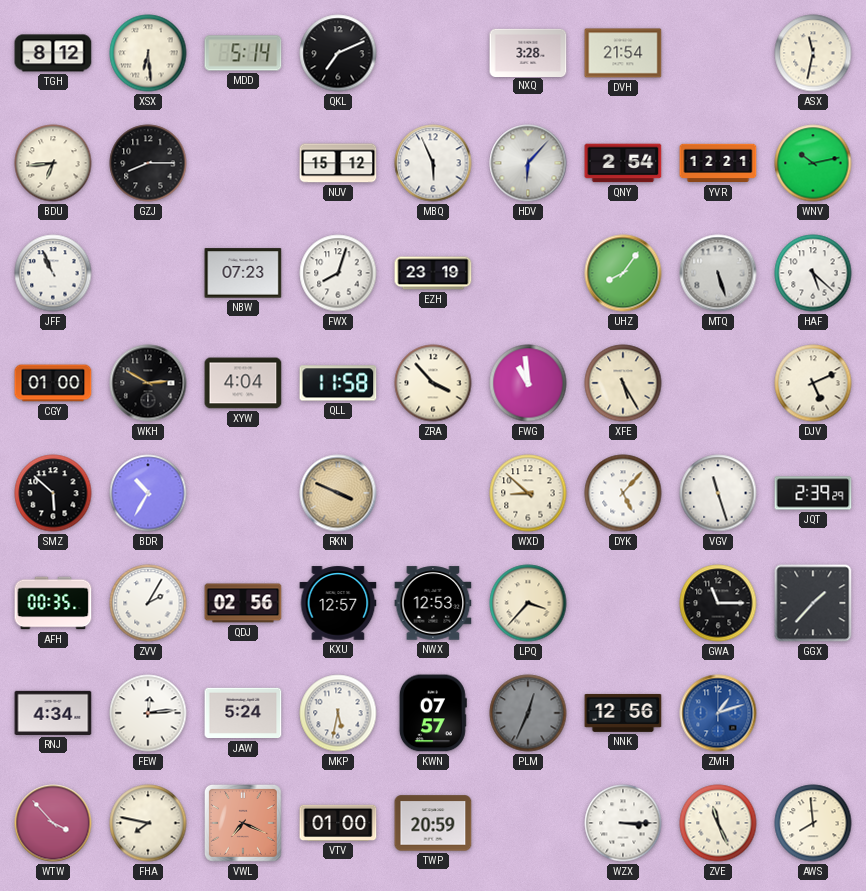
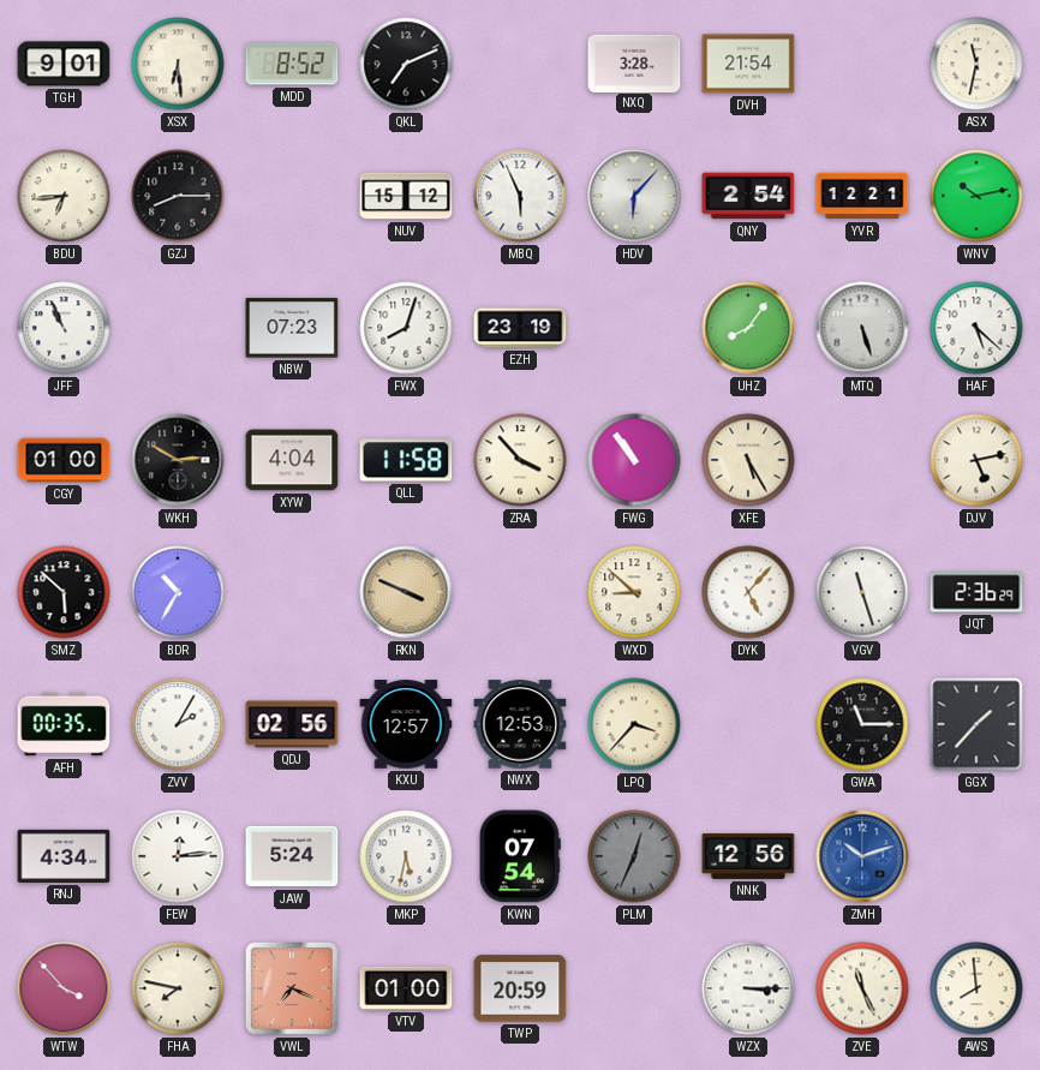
TGH: 8:12 -> 9:01
MDD: 5:14 -> 8:52
FWG: 10:59 -> 10:54
DJV: 5:11 -> 5:13
JQT: 2:39 -> 2:36
KWN: 07:57 -> 07:54
ZMH: 1:12 -> 10:12
